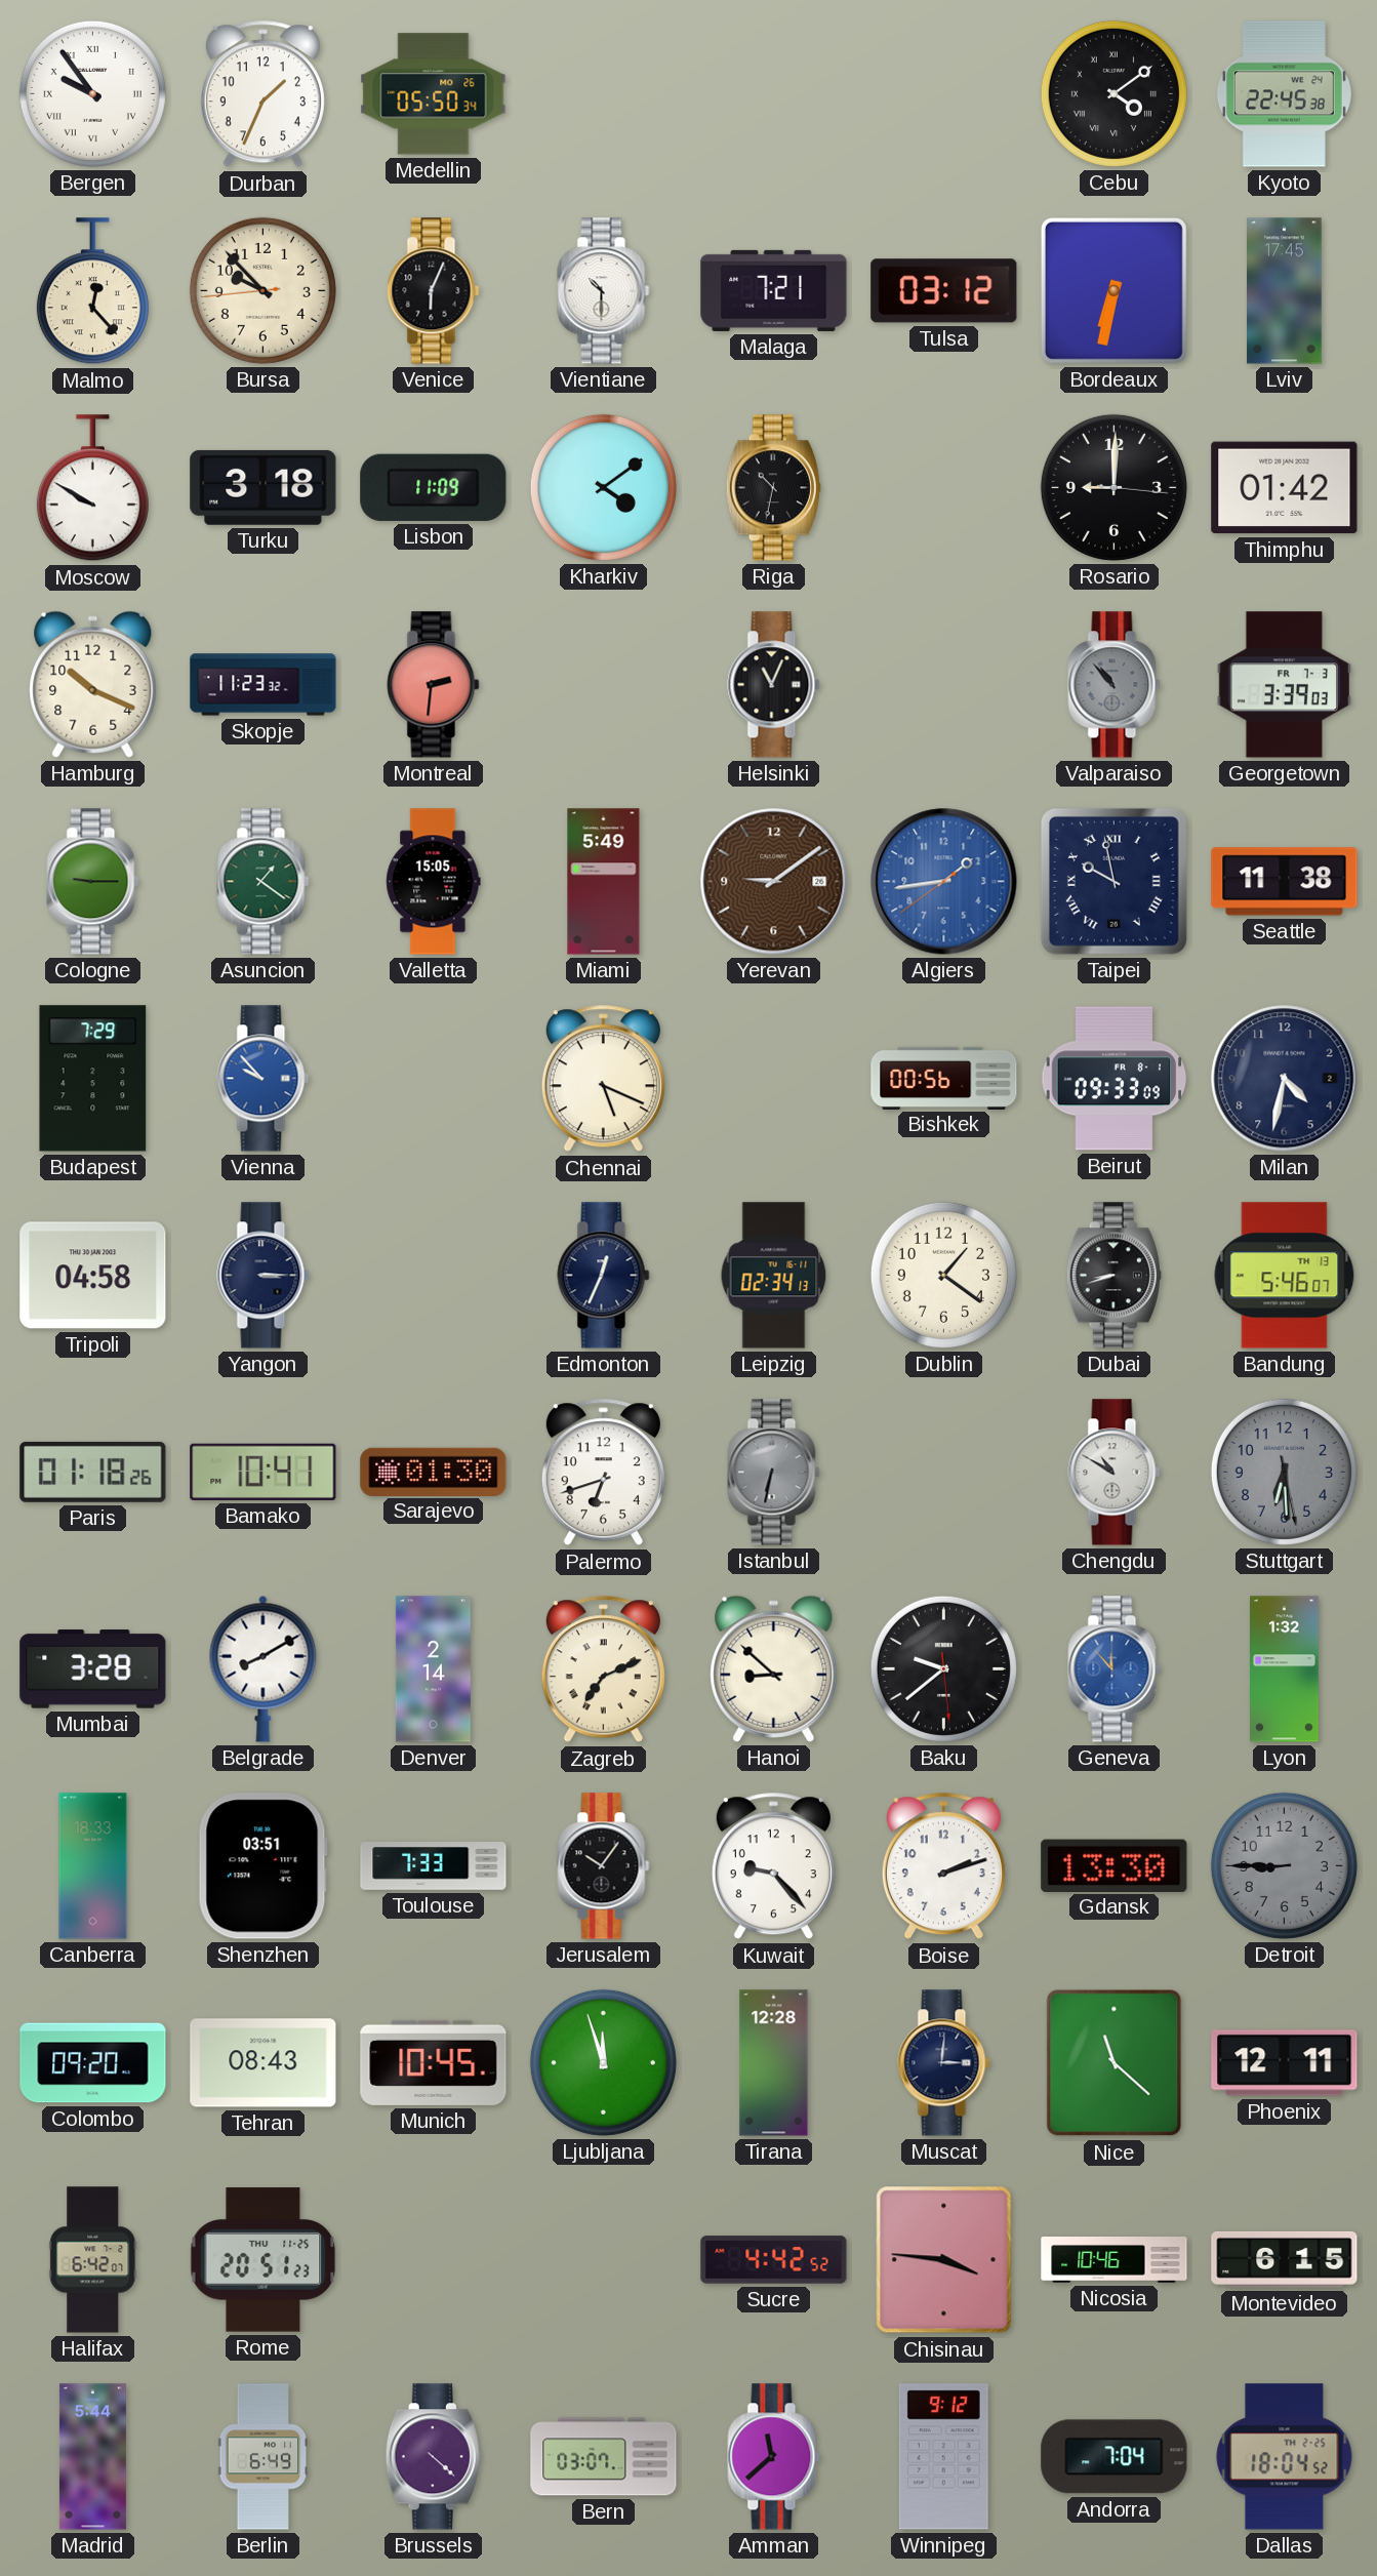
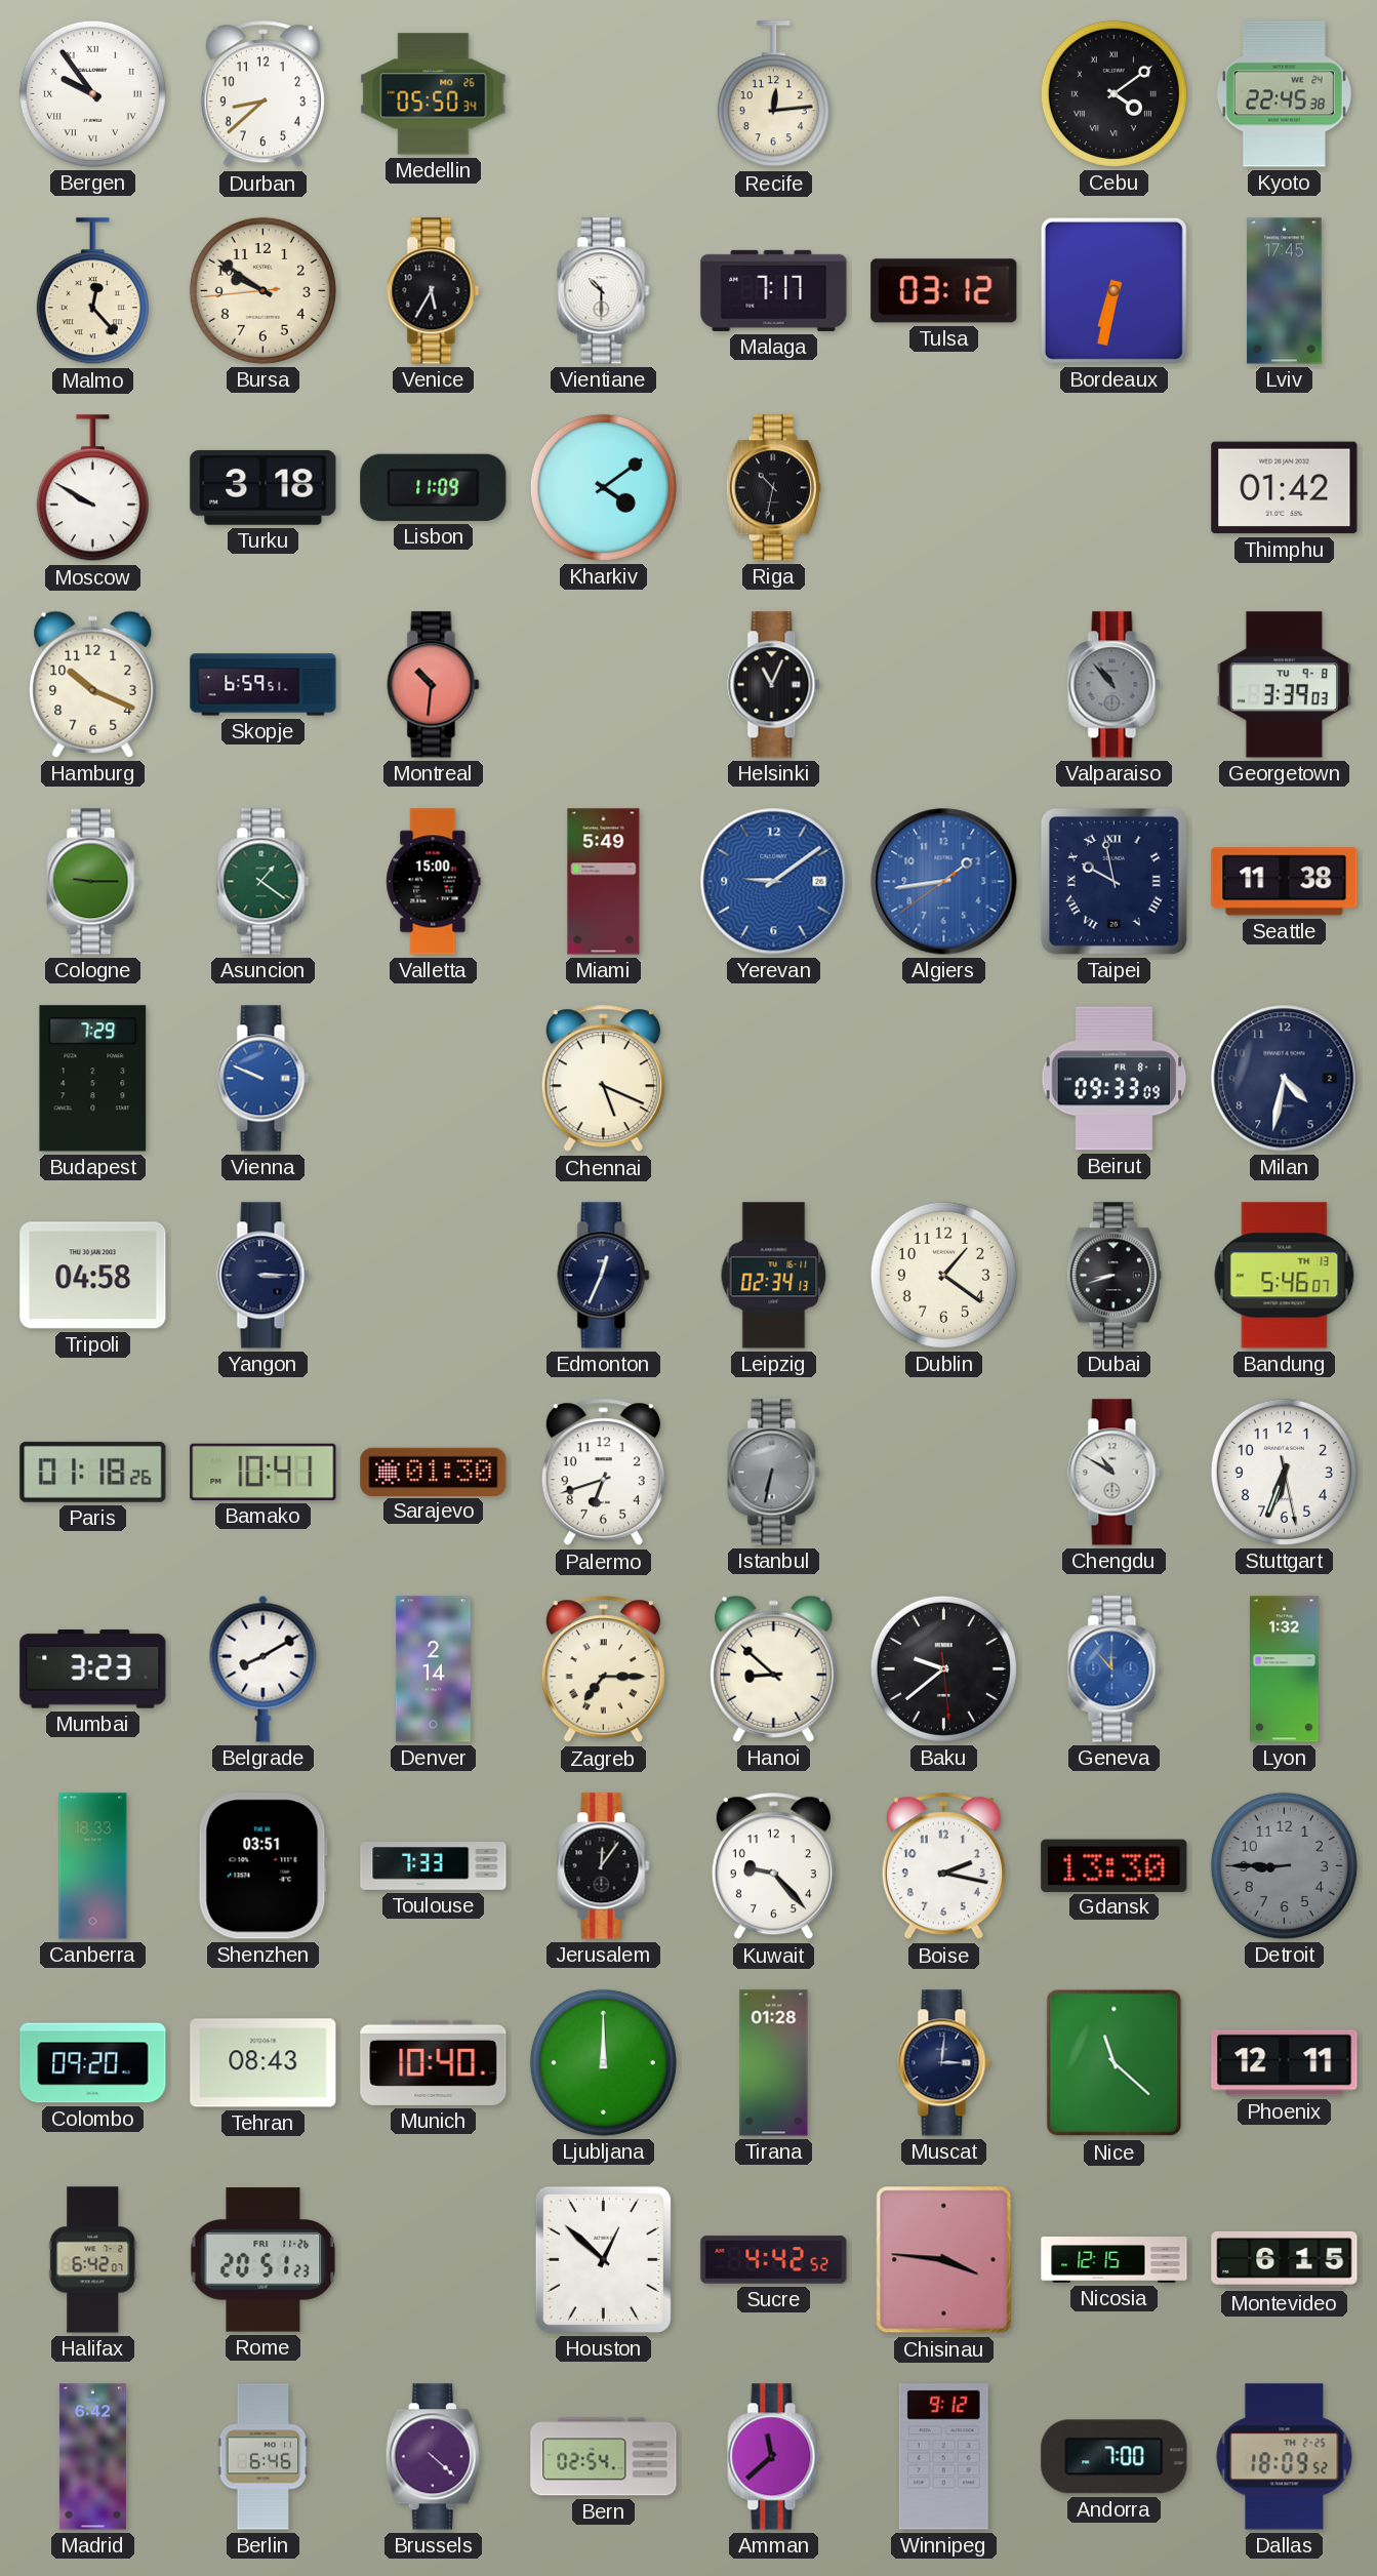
Durban: 1:34 -> 8:38
Recife: none -> 12:14
Bursa: 9:52 -> 9:50
Venice: 6:04 -> 5:35
Malaga: 7:21 -> 7:17
Rosario: 9:00 -> none
Skopje: 11:23 -> 6:59
Montreal: 2:31 -> 10:31
Georgetown date: FR 7-3 -> TU 9-8
Valletta: 15:05 -> 15:00
Yerevan dial: brown -> blue
Vienna: 9:53 -> 9:49
Bishkek: 00:56 -> none
Stuttgart: 6:29 -> 6:33
Stuttgart dial: grey -> white
Mumbai: 3:28 -> 3:23
Zagreb: 7:11 -> 7:15
Jerusalem: 10:06 -> 12:06
Boise: 2:12 -> 2:17
Munich: 10:45 -> 10:40
Ljubljana: 11:57 -> 12:00
Tirana: 12:28 -> 01:28
Rome date: THU 11-25 -> FRI 11-26
Houston: none -> 12:52
Nicosia: 10:46 -> 12:15
Madrid: 5:44 -> 6:42
Berlin: 6:49 -> 6:46
Bern: 03:07 -> 02:54
Andorra: 7:04 -> 7:00
Dallas: 18:04 -> 18:09
